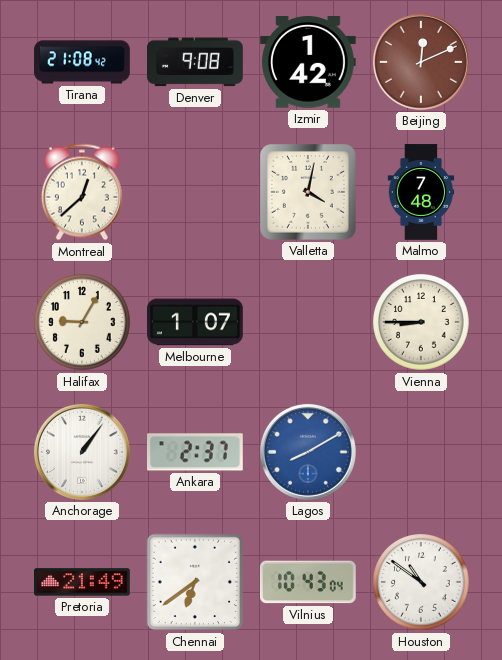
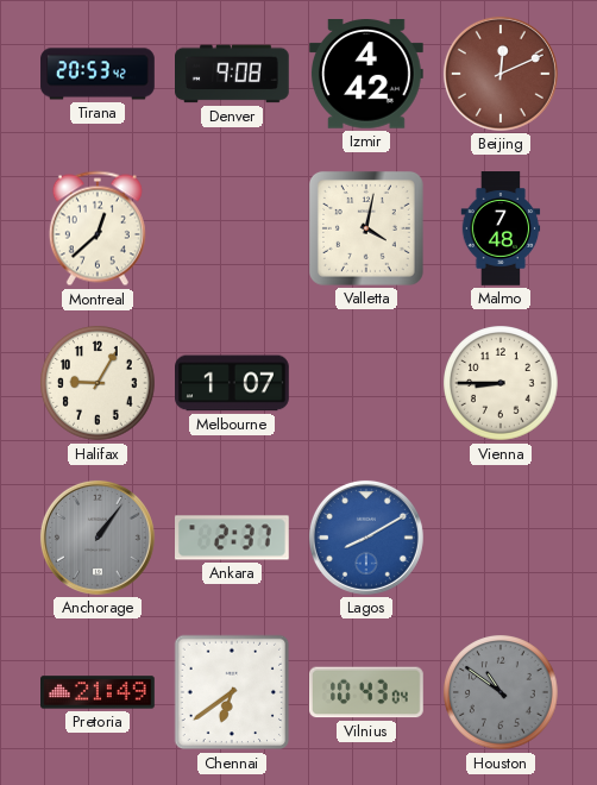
Tirana: 21:08 -> 20:53
Izmir: 1:42 -> 4:42
Anchorage dial: white -> grey
Houston dial: white -> grey
